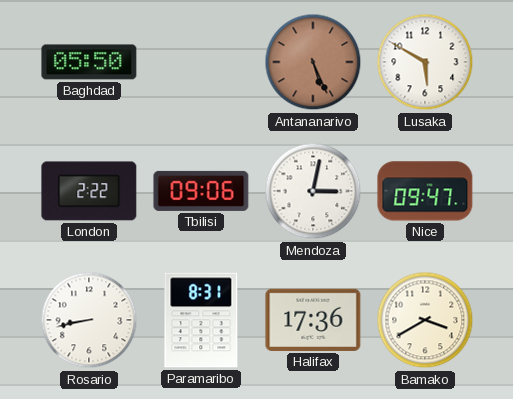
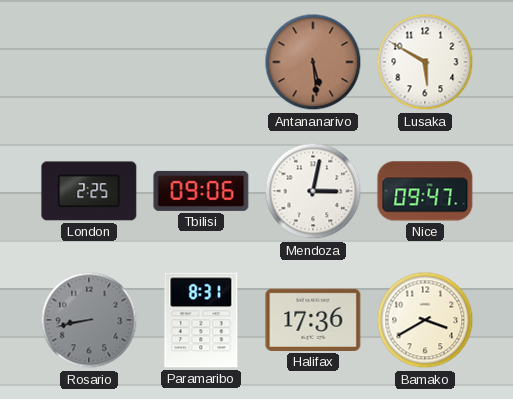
Baghdad: 05:50 -> none
Antananarivo: 5:26 -> 5:29
London: 2:22 -> 2:25
Rosario dial: white -> grey
